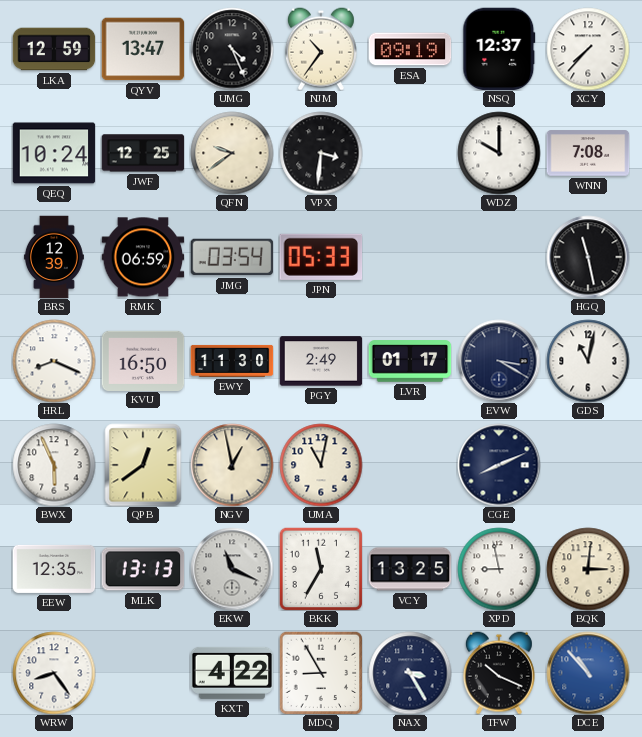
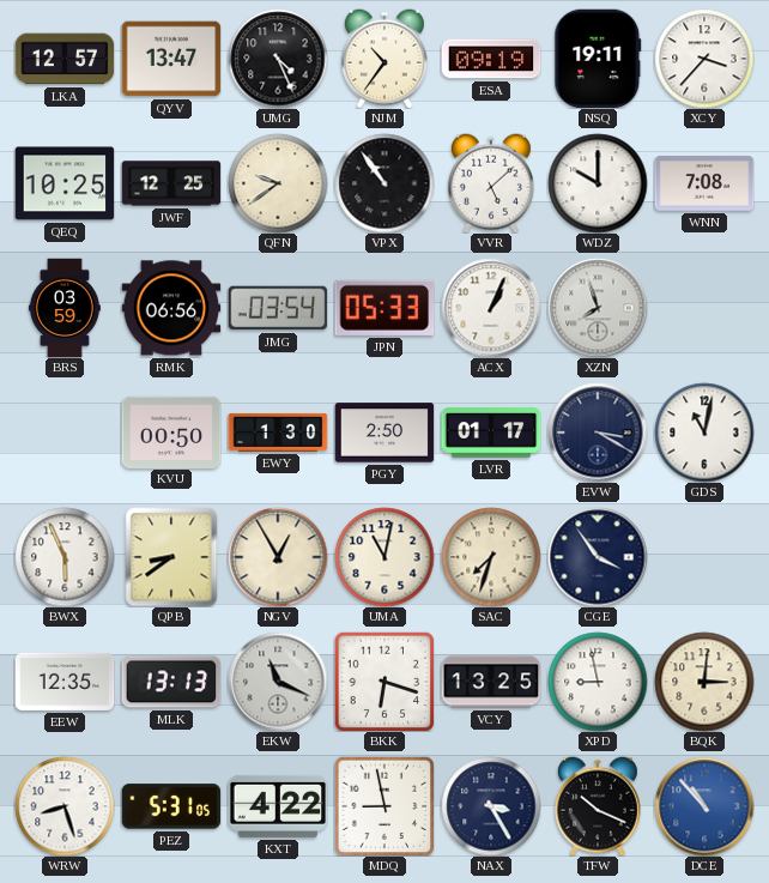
LKA: 12:59 -> 12:57
NSQ: 12:37 -> 19:11
XCY: 7:37 -> 3:37
QEQ: 10:24 -> 10:25
VPX: 3:31 -> 10:54
VVR: none -> 5:08
BRS: 12:39 -> 03:59
RMK: 06:59 -> 06:56
ACX: none -> 1:04
XZN: none -> 7:57
HGQ: 11:28 -> none
HRL: 8:19 -> none
KVU: 16:50 -> 00:50
EWY: 11:30 -> 1:30
PGY: 2:49 -> 2:50
QPB: 12:39 -> 8:39
NGV: 12:58 -> 12:55
SAC: none -> 7:33
CGE: 8:11 -> 3:54
BKK: 11:35 -> 6:18
WRW: 8:24 -> 8:27
PEZ: none -> 5:31
MDQ: 8:55 -> 8:58
